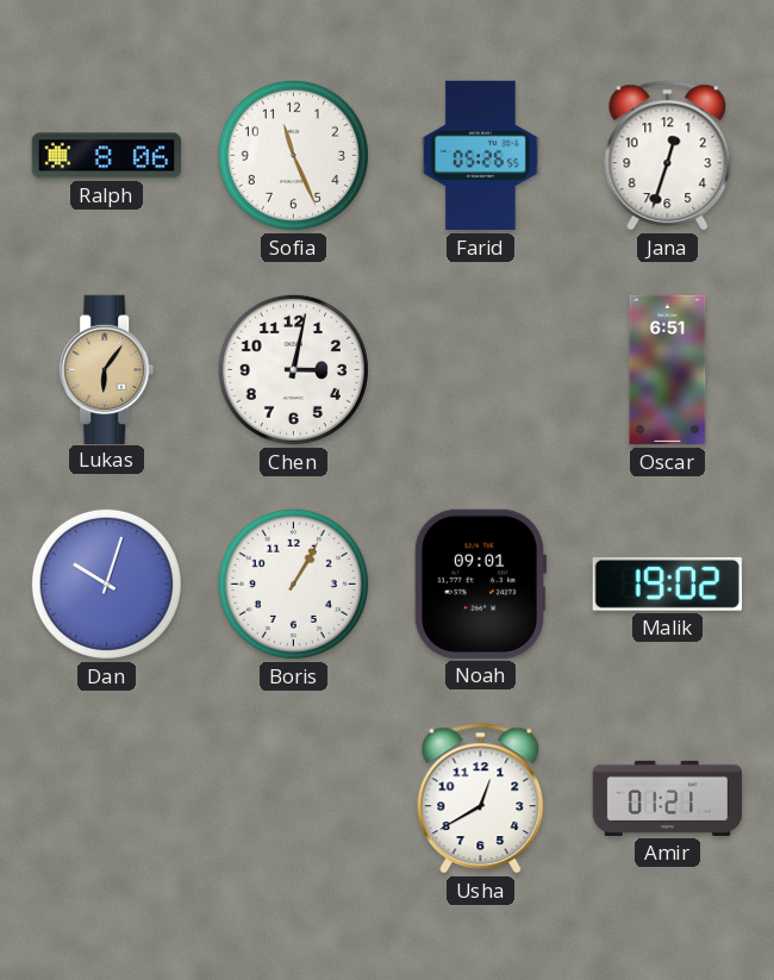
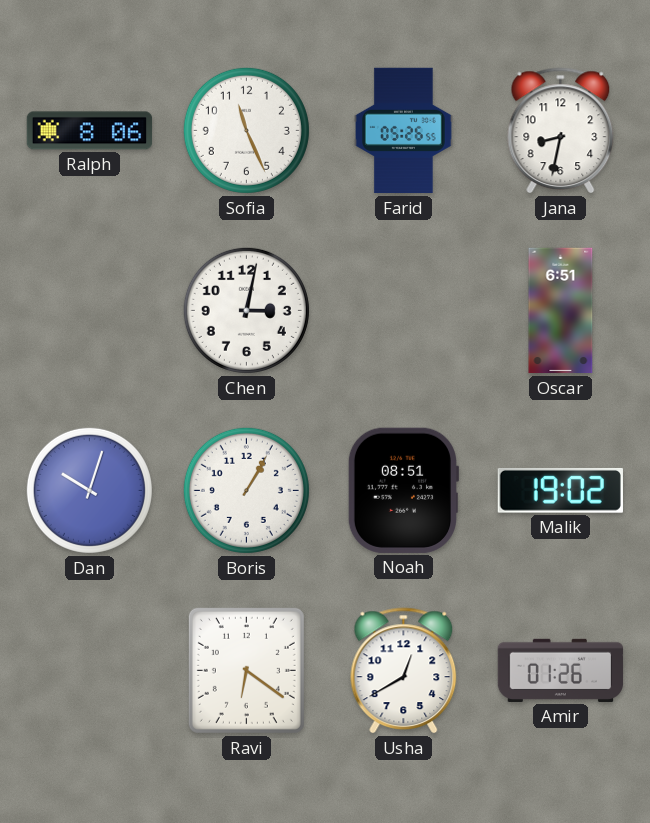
Jana: 12:33 -> 8:32
Lukas: 6:06 -> none
Noah: 09:01 -> 08:51
Ravi: none -> 6:21
Amir: 01:21 -> 01:26
